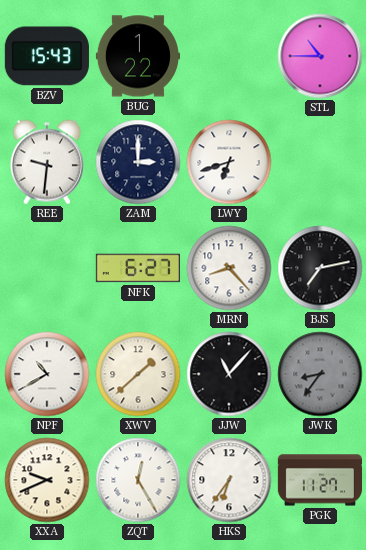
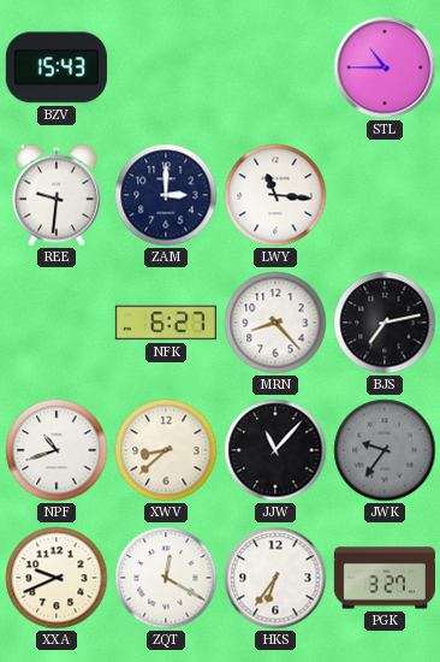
BUG: 1:22 -> none
LWY: 6:42 -> 11:16
NPF: 10:40 -> 10:42
XWV: 1:38 -> 8:38
JWK: 8:36 -> 9:36
ZQT: 12:25 -> 12:20
PGK: 11:27 -> 3:27
